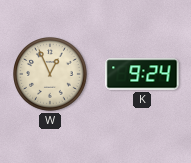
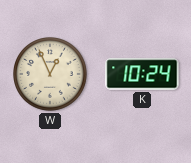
K: 9:24 -> 10:24
